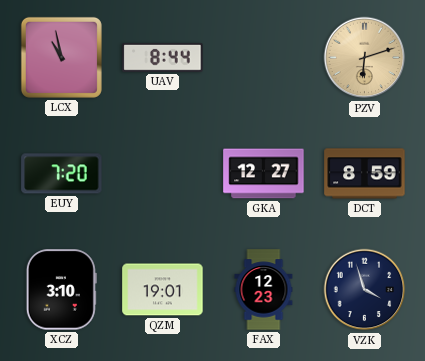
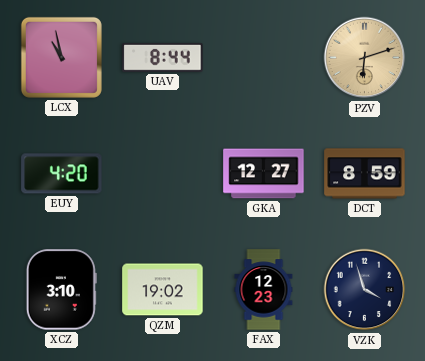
EUY: 7:20 -> 4:20
QZM: 19:01 -> 19:02
